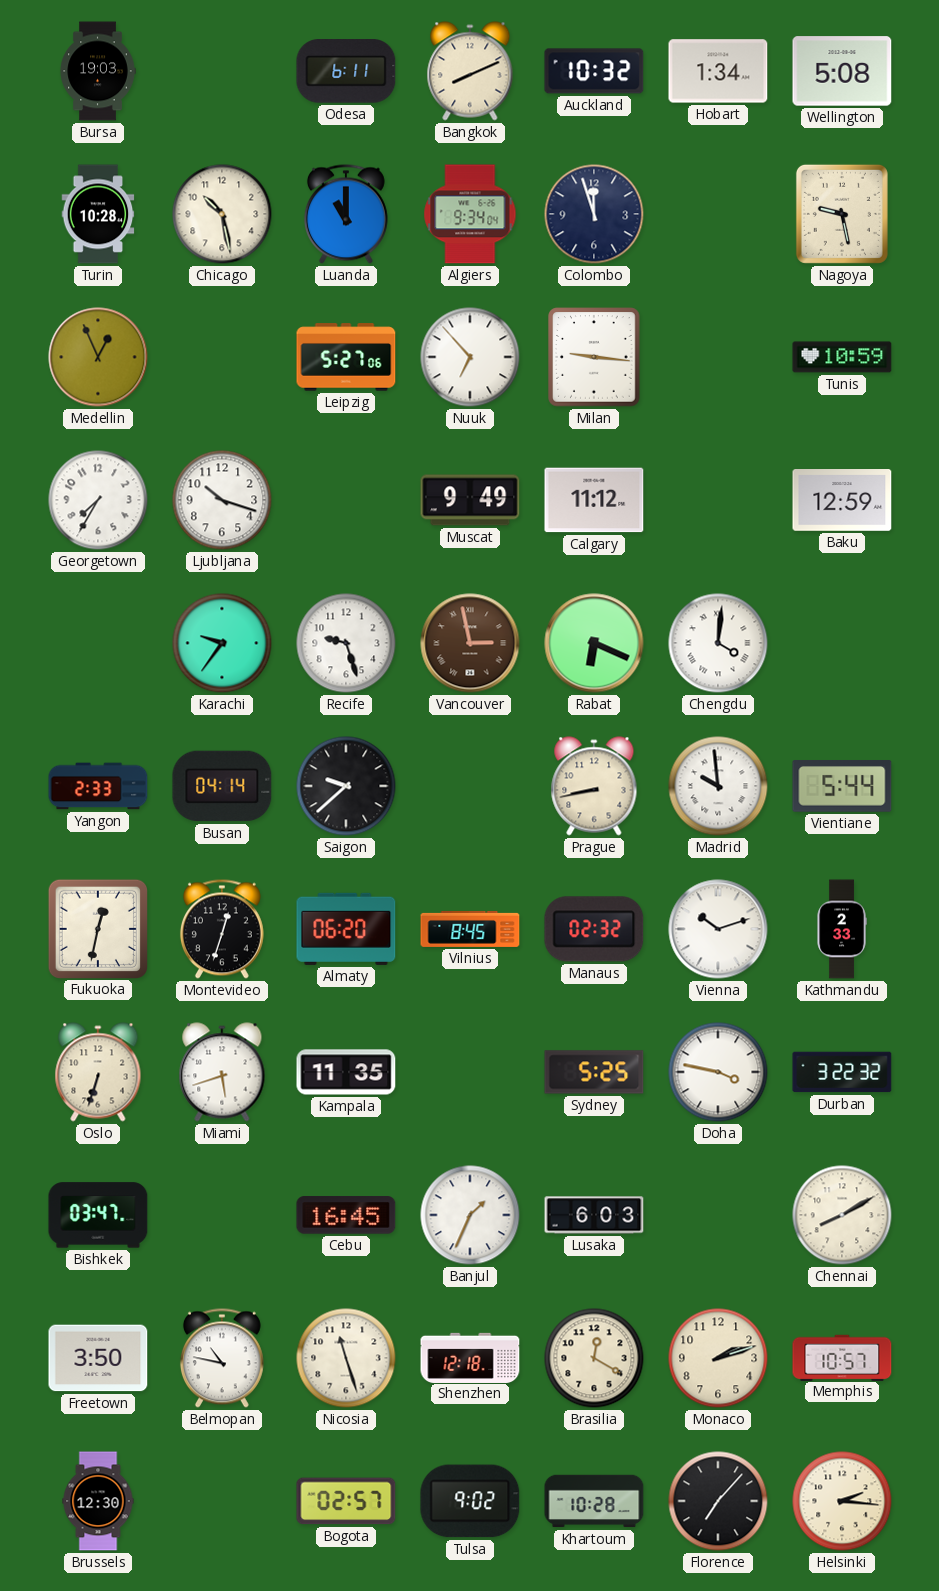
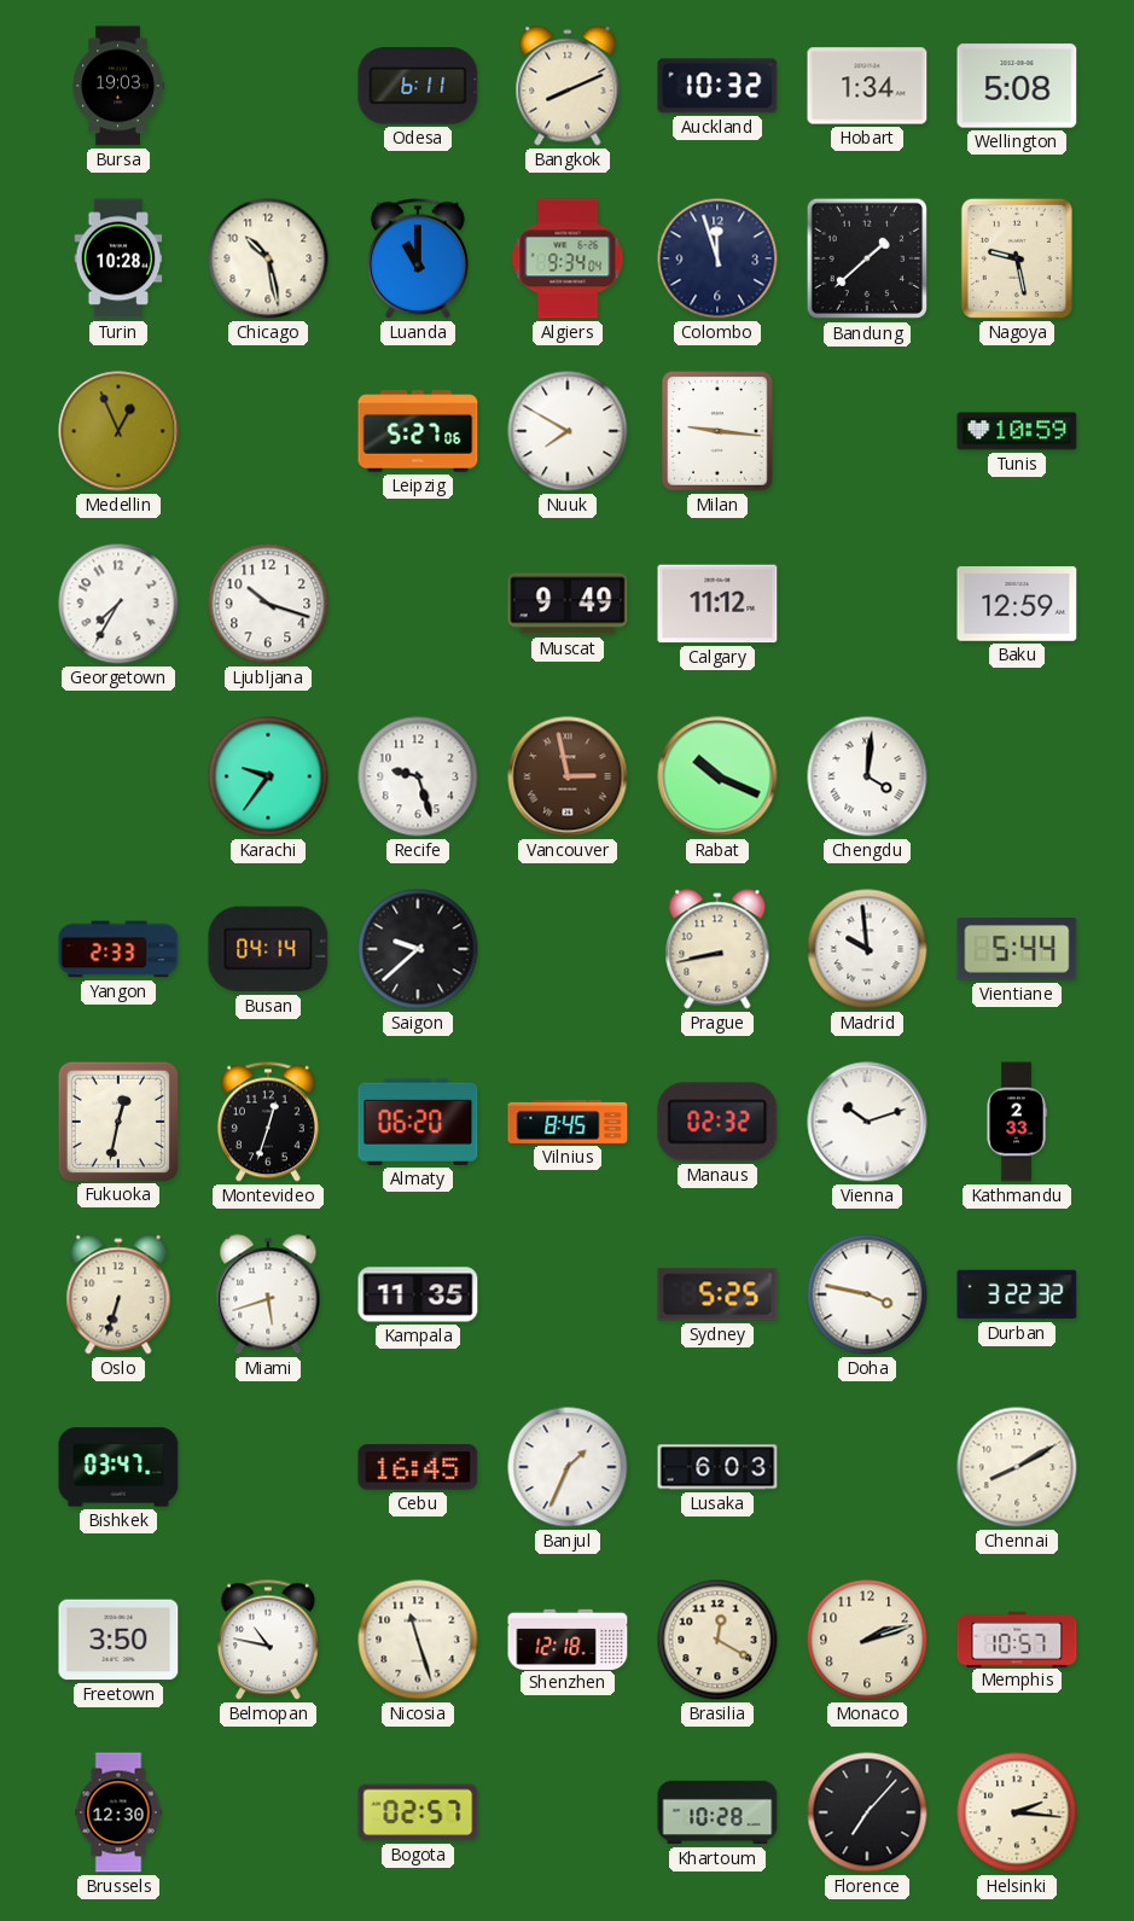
Bandung: none -> 1:38
Nuuk: 6:53 -> 7:50
Rabat: 6:19 -> 10:19
Tulsa: 9:02 -> none
